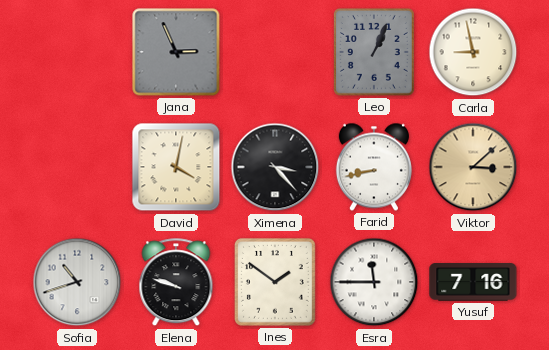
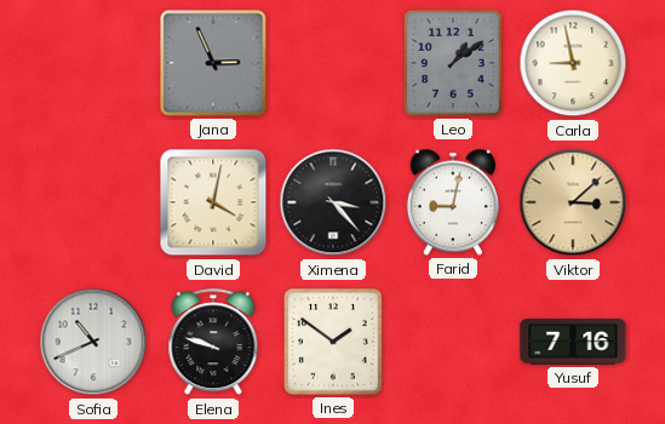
Leo: 1:04 -> 1:09
Farid: 8:43 -> 9:02
Sofia: 10:42 -> 10:41
Esra: 11:45 -> none
